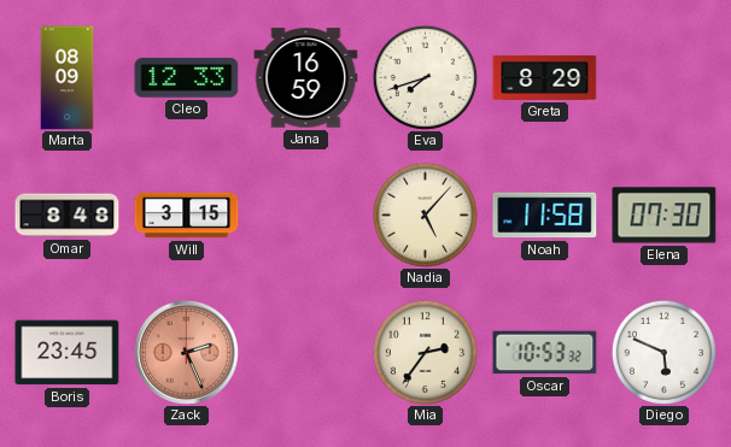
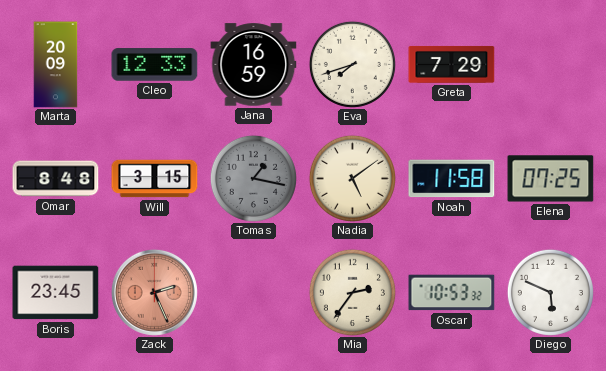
Marta: 08:09 -> 20:09
Greta: 8:29 -> 7:29
Tomas: none -> 1:17
Nadia: 5:07 -> 5:09
Elena: 07:30 -> 07:25
